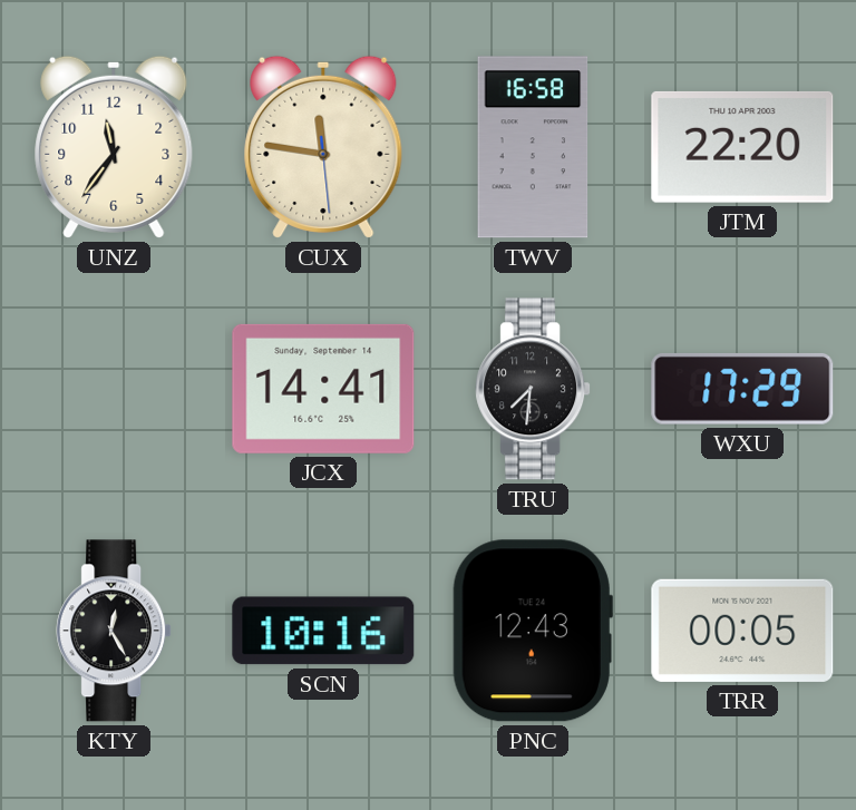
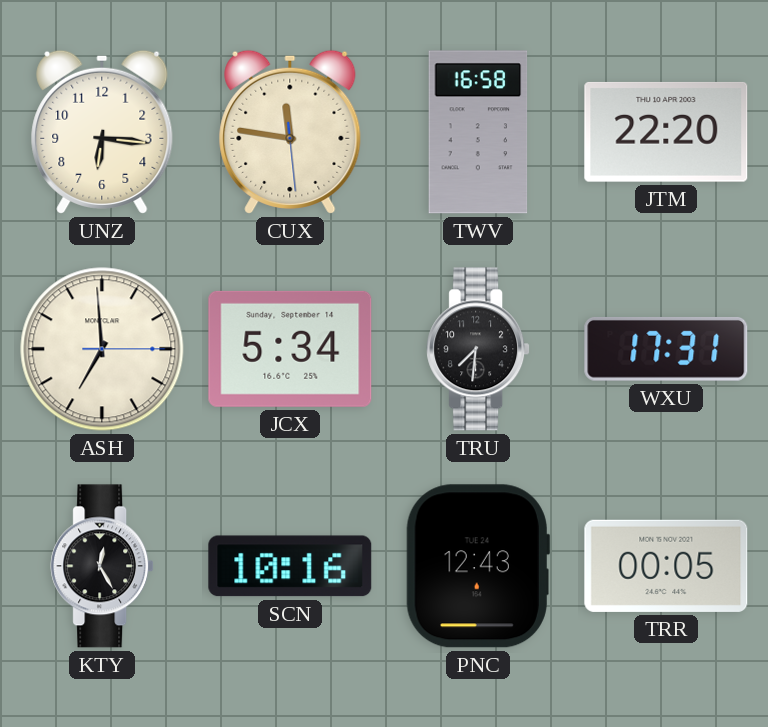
UNZ: 11:36 -> 6:16
ASH: none -> 6:59
JCX: 14:41 -> 5:34
WXU: 17:29 -> 17:31
